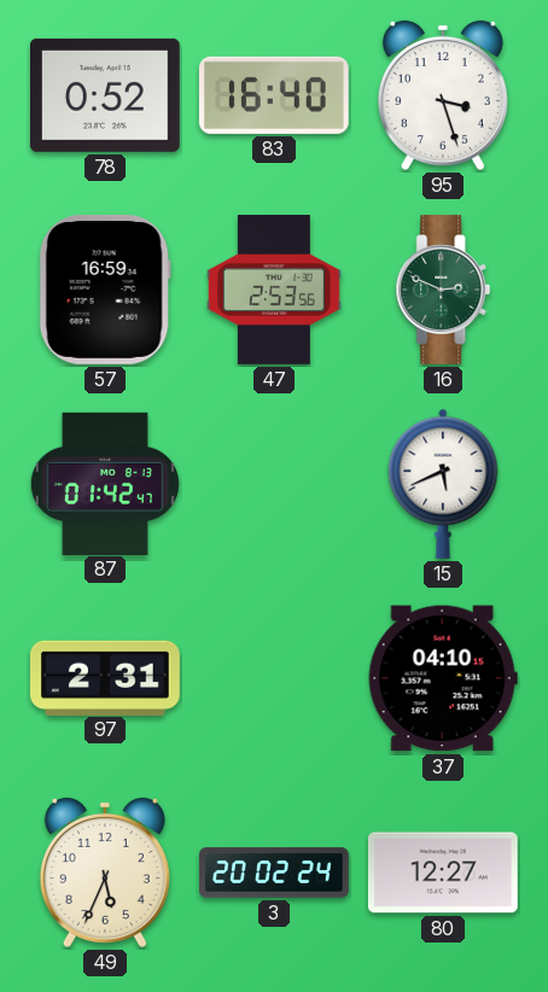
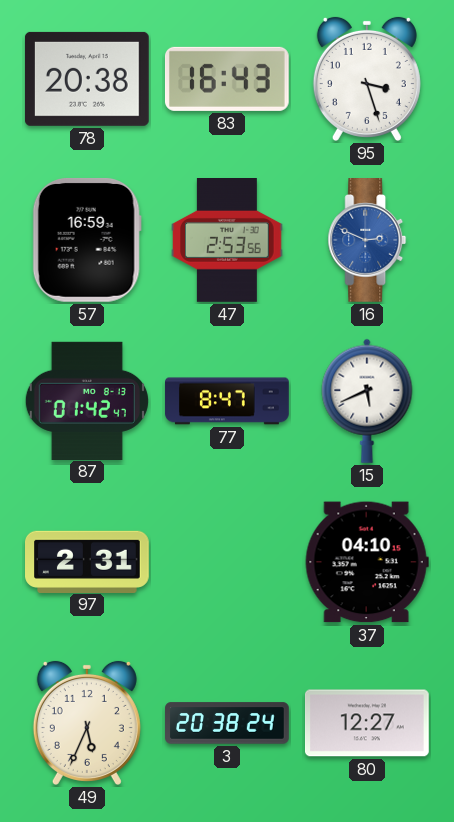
78: 0:52 -> 20:38
83: 16:40 -> 16:43
16 dial: green -> blue
77: none -> 8:47
3: 20:02 -> 20:38
